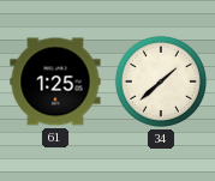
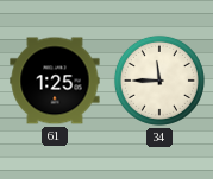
34: 1:38 -> 11:45
